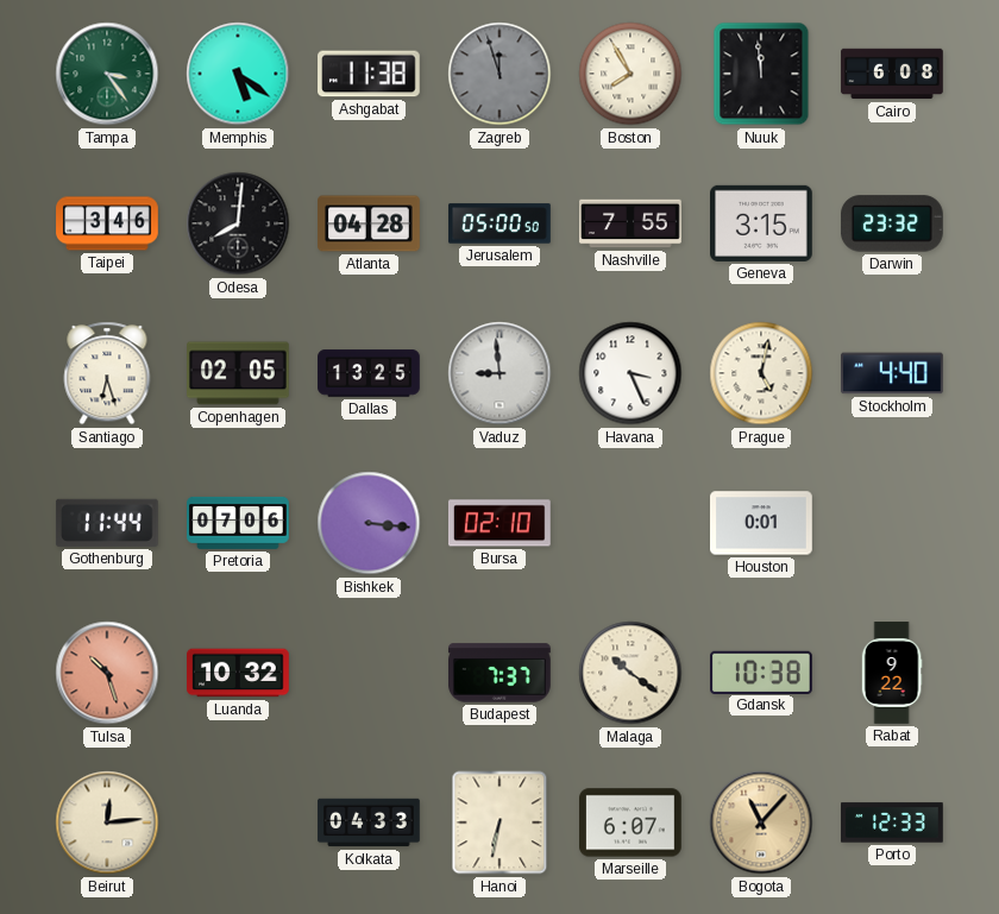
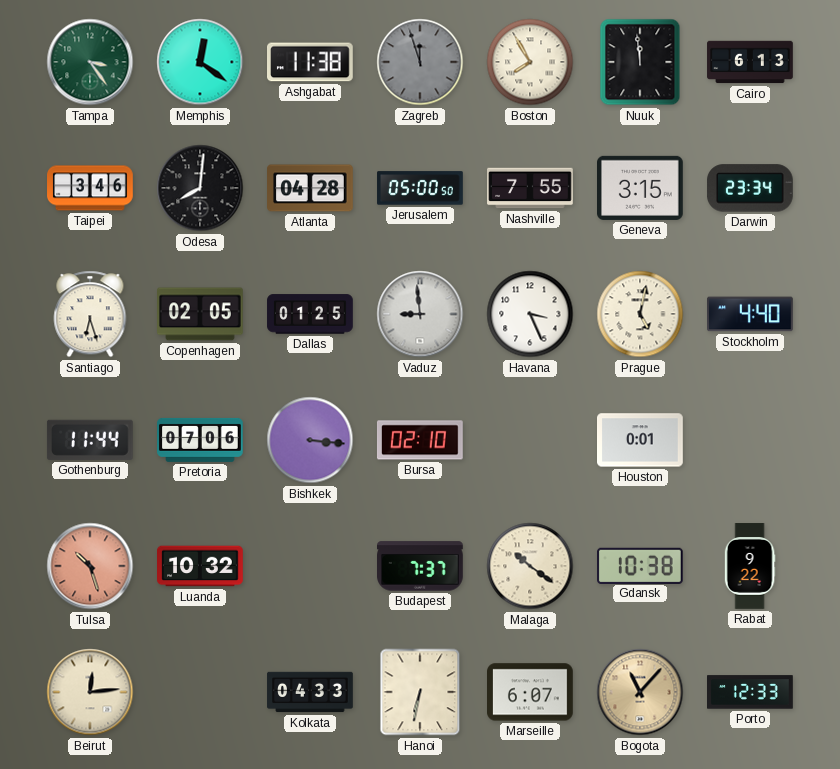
Memphis: 5:21 -> 12:21
Cairo: 6:08 -> 6:13
Darwin: 23:32 -> 23:34
Dallas: 13:25 -> 01:25
